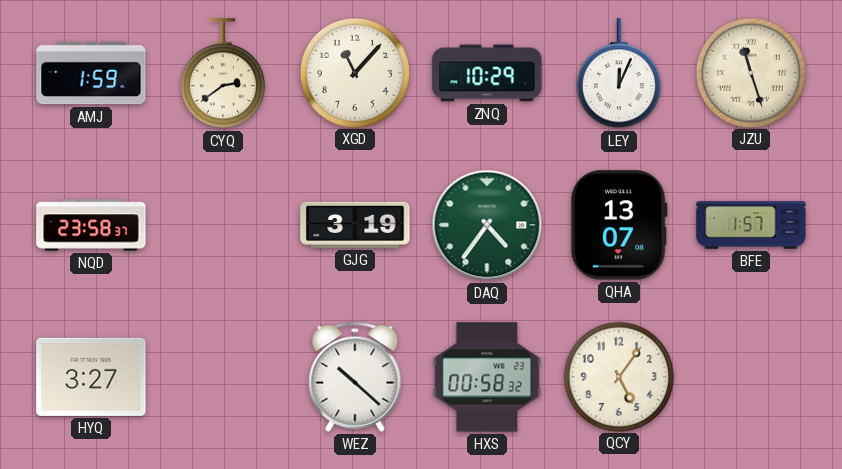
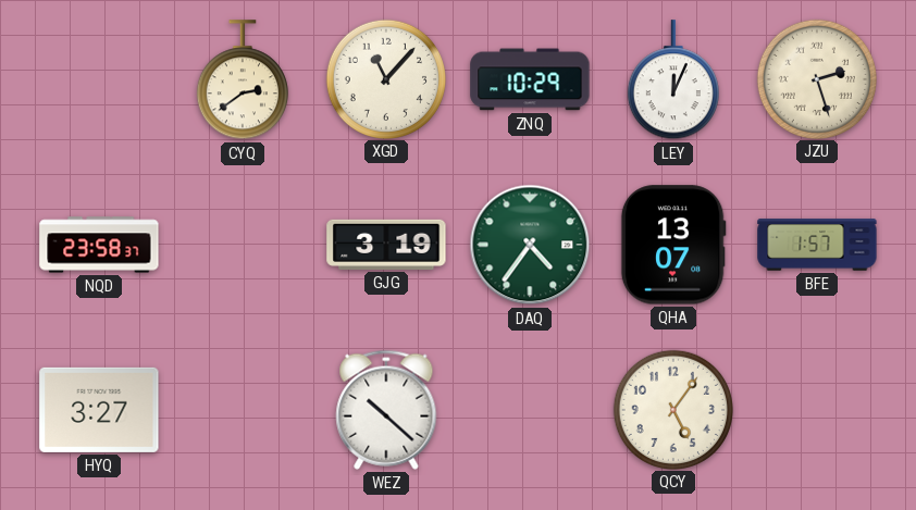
AMJ: 1:59 -> none
JZU: 11:27 -> 2:27
HXS: 00:58 -> none
